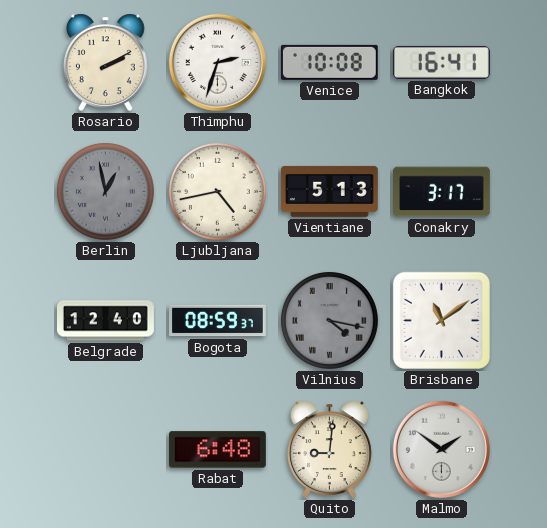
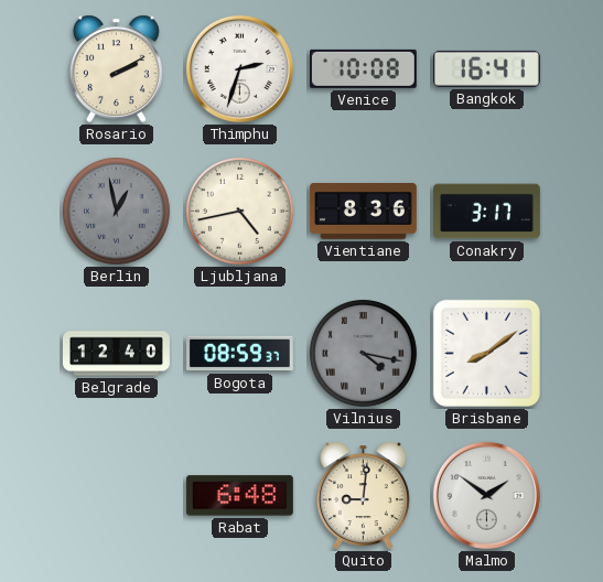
Vientiane: 5:13 -> 8:36
Brisbane: 11:09 -> 8:09
